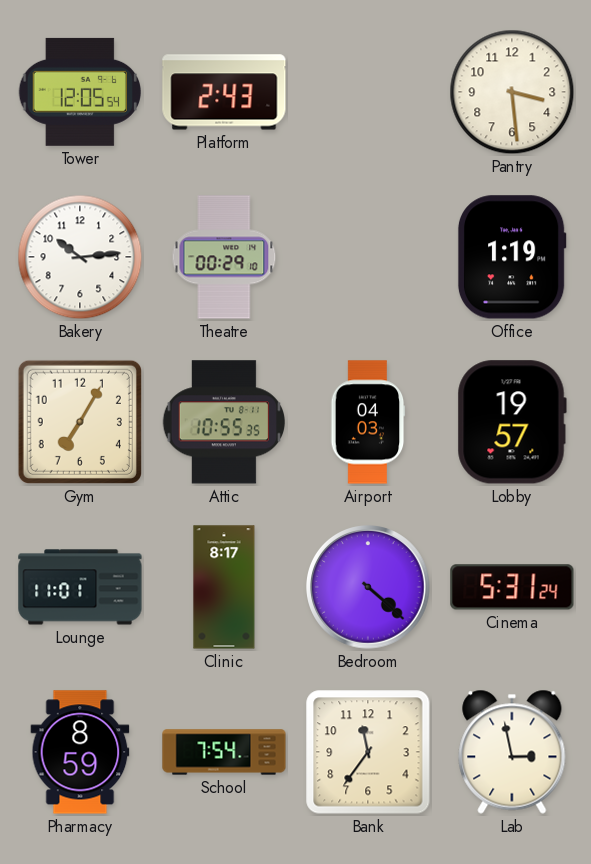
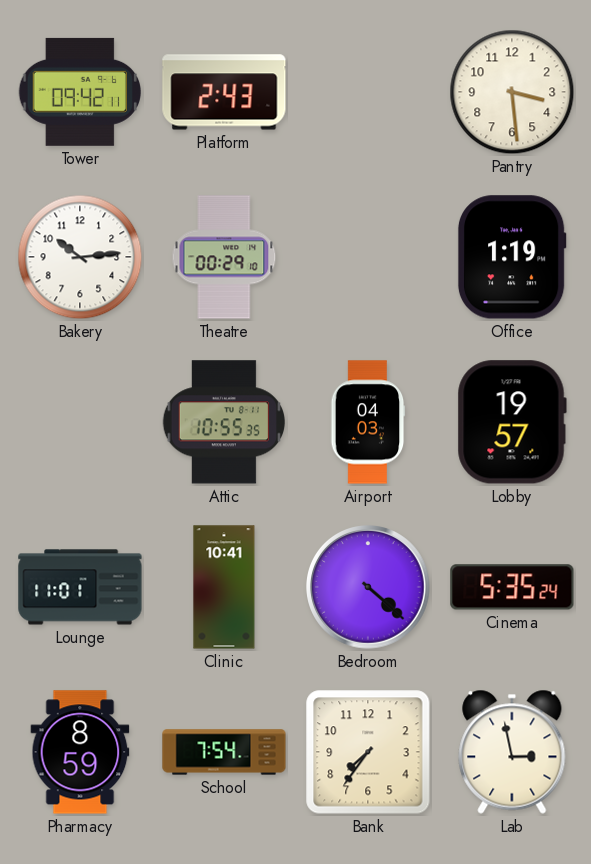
Tower: 12:05 -> 09:42
Gym: 7:05 -> none
Clinic: 8:17 -> 10:41
Cinema: 5:31 -> 5:35
Bank: 11:36 -> 7:36
